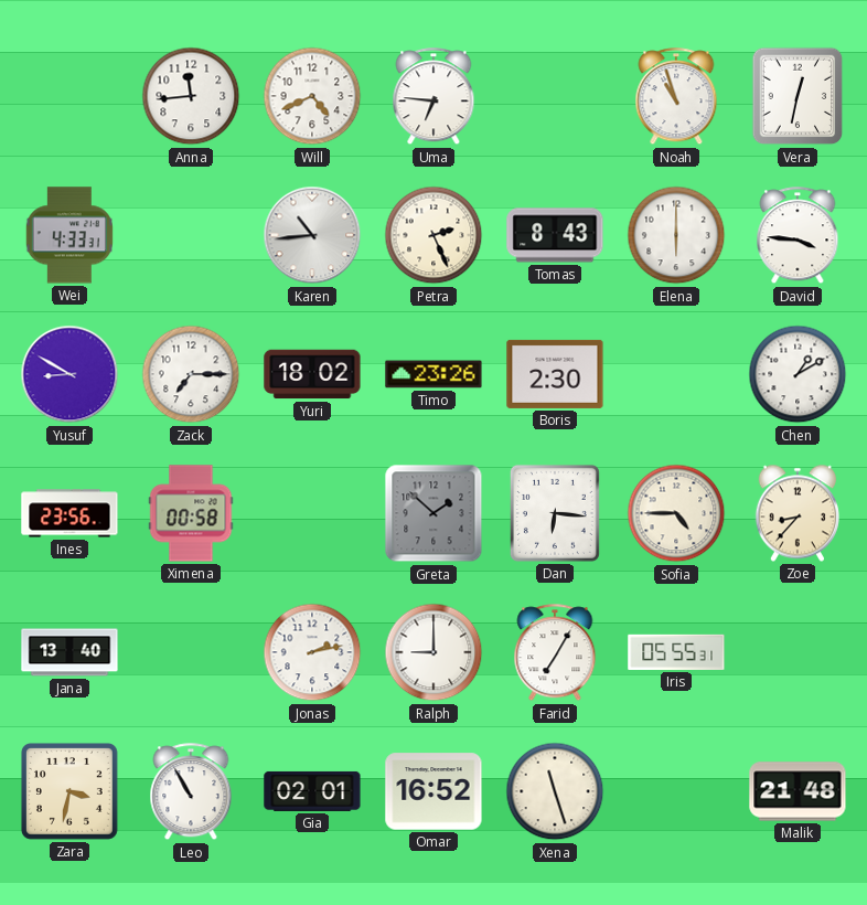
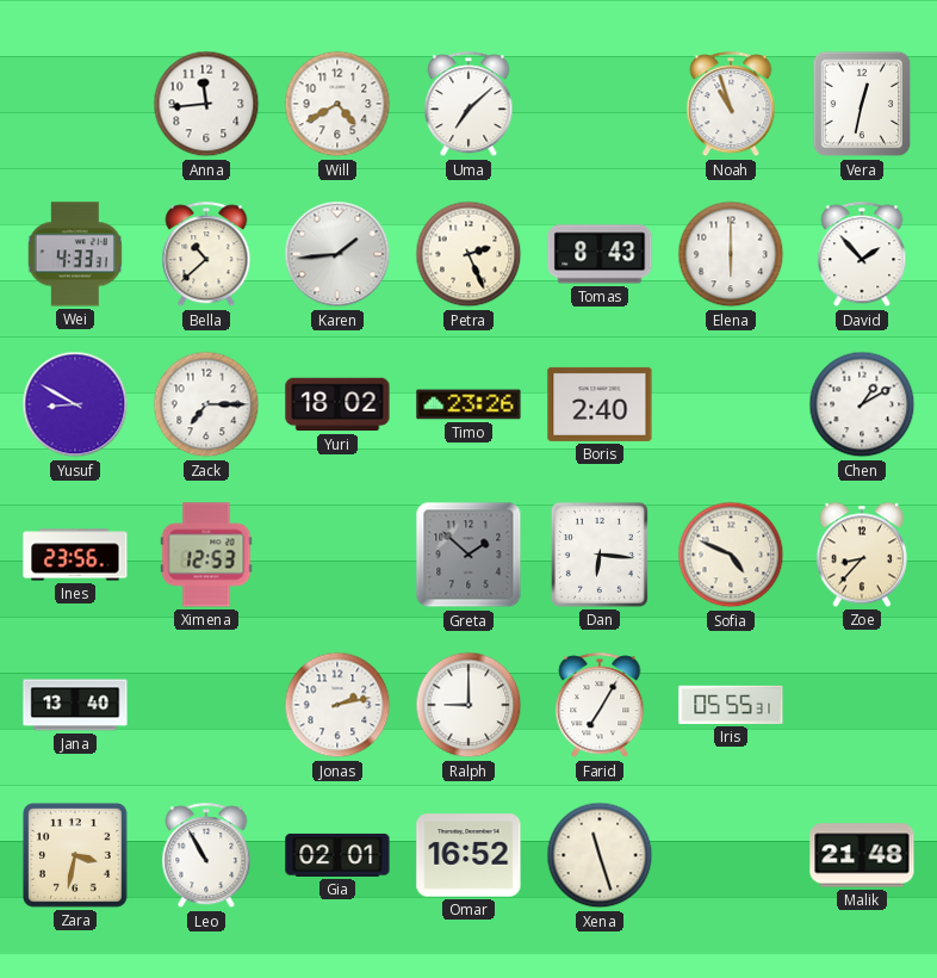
Will: 4:41 -> 4:40
Uma: 6:46 -> 7:08
Bella: none -> 10:38
Karen: 10:44 -> 1:44
David: 3:46 -> 1:53
Boris: 2:30 -> 2:40
Ximena: 00:58 -> 12:53
Sofia: 4:45 -> 4:49
